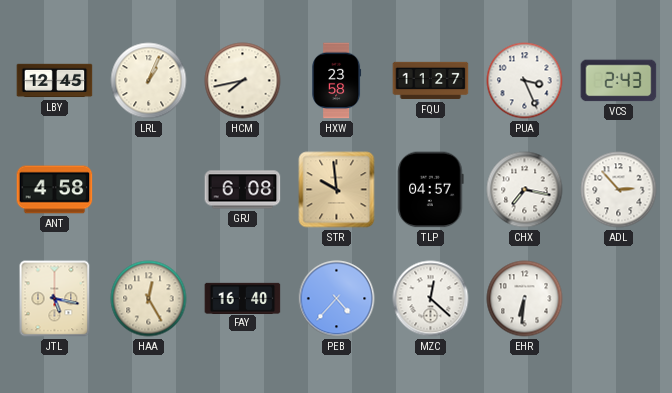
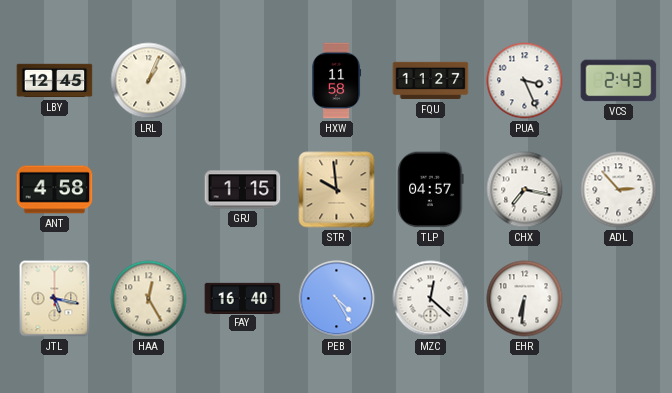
HCM: 7:43 -> none
HXW: 23:58 -> 11:58
GRJ: 6:08 -> 1:15
PEB: 4:37 -> 4:25
